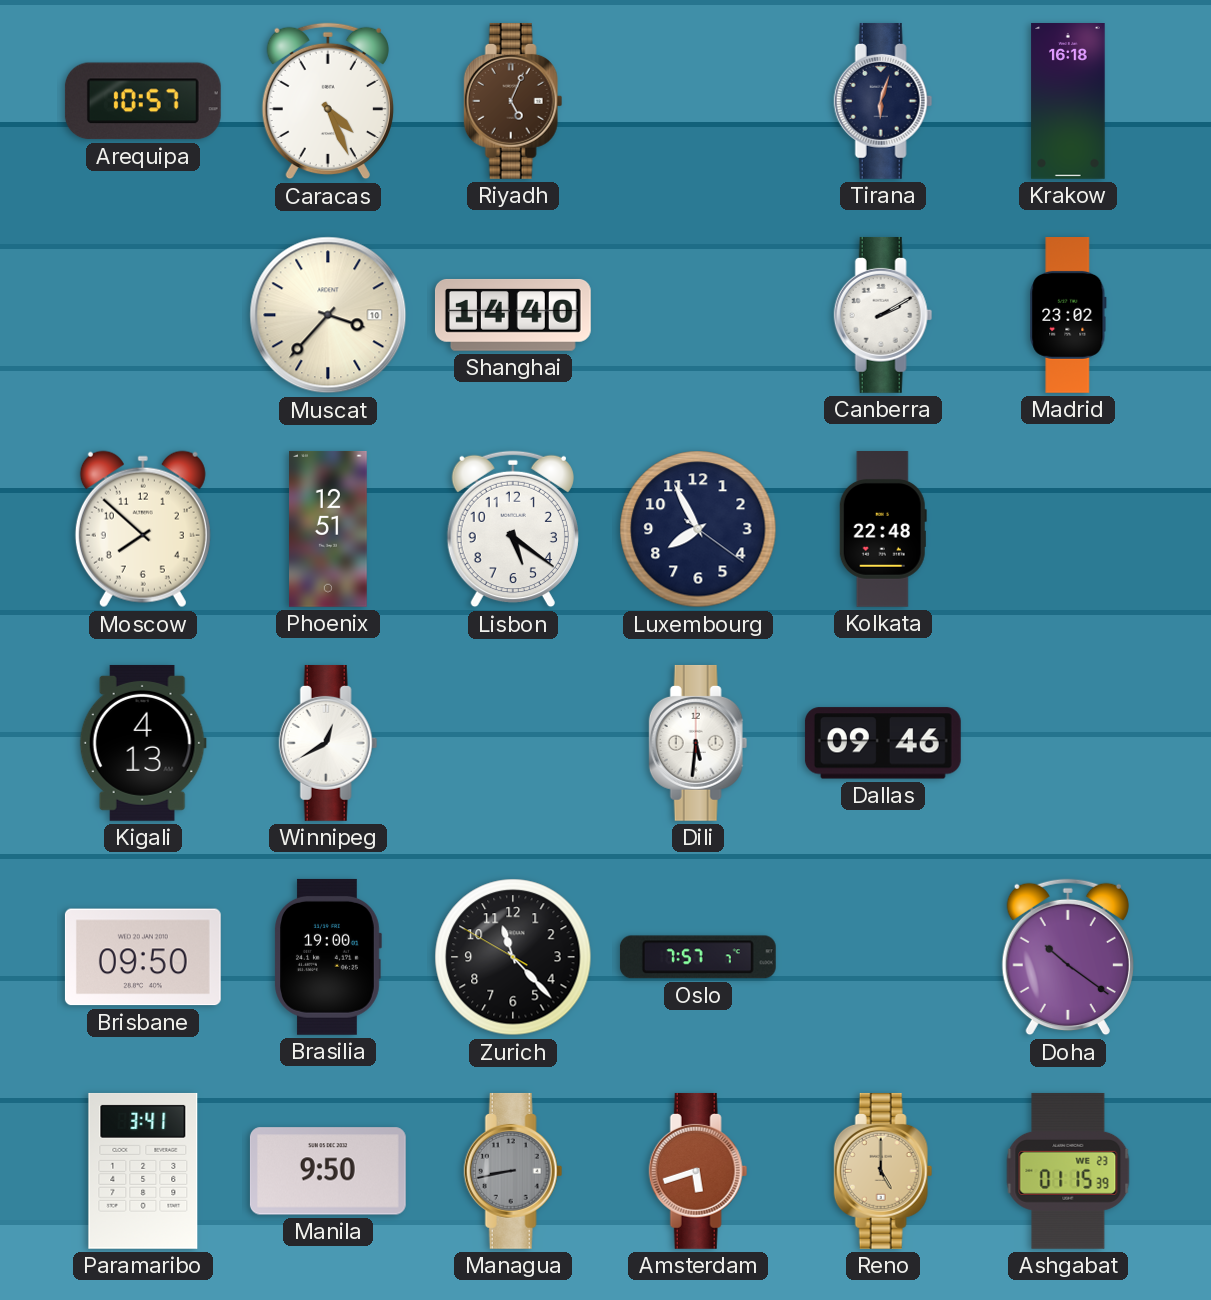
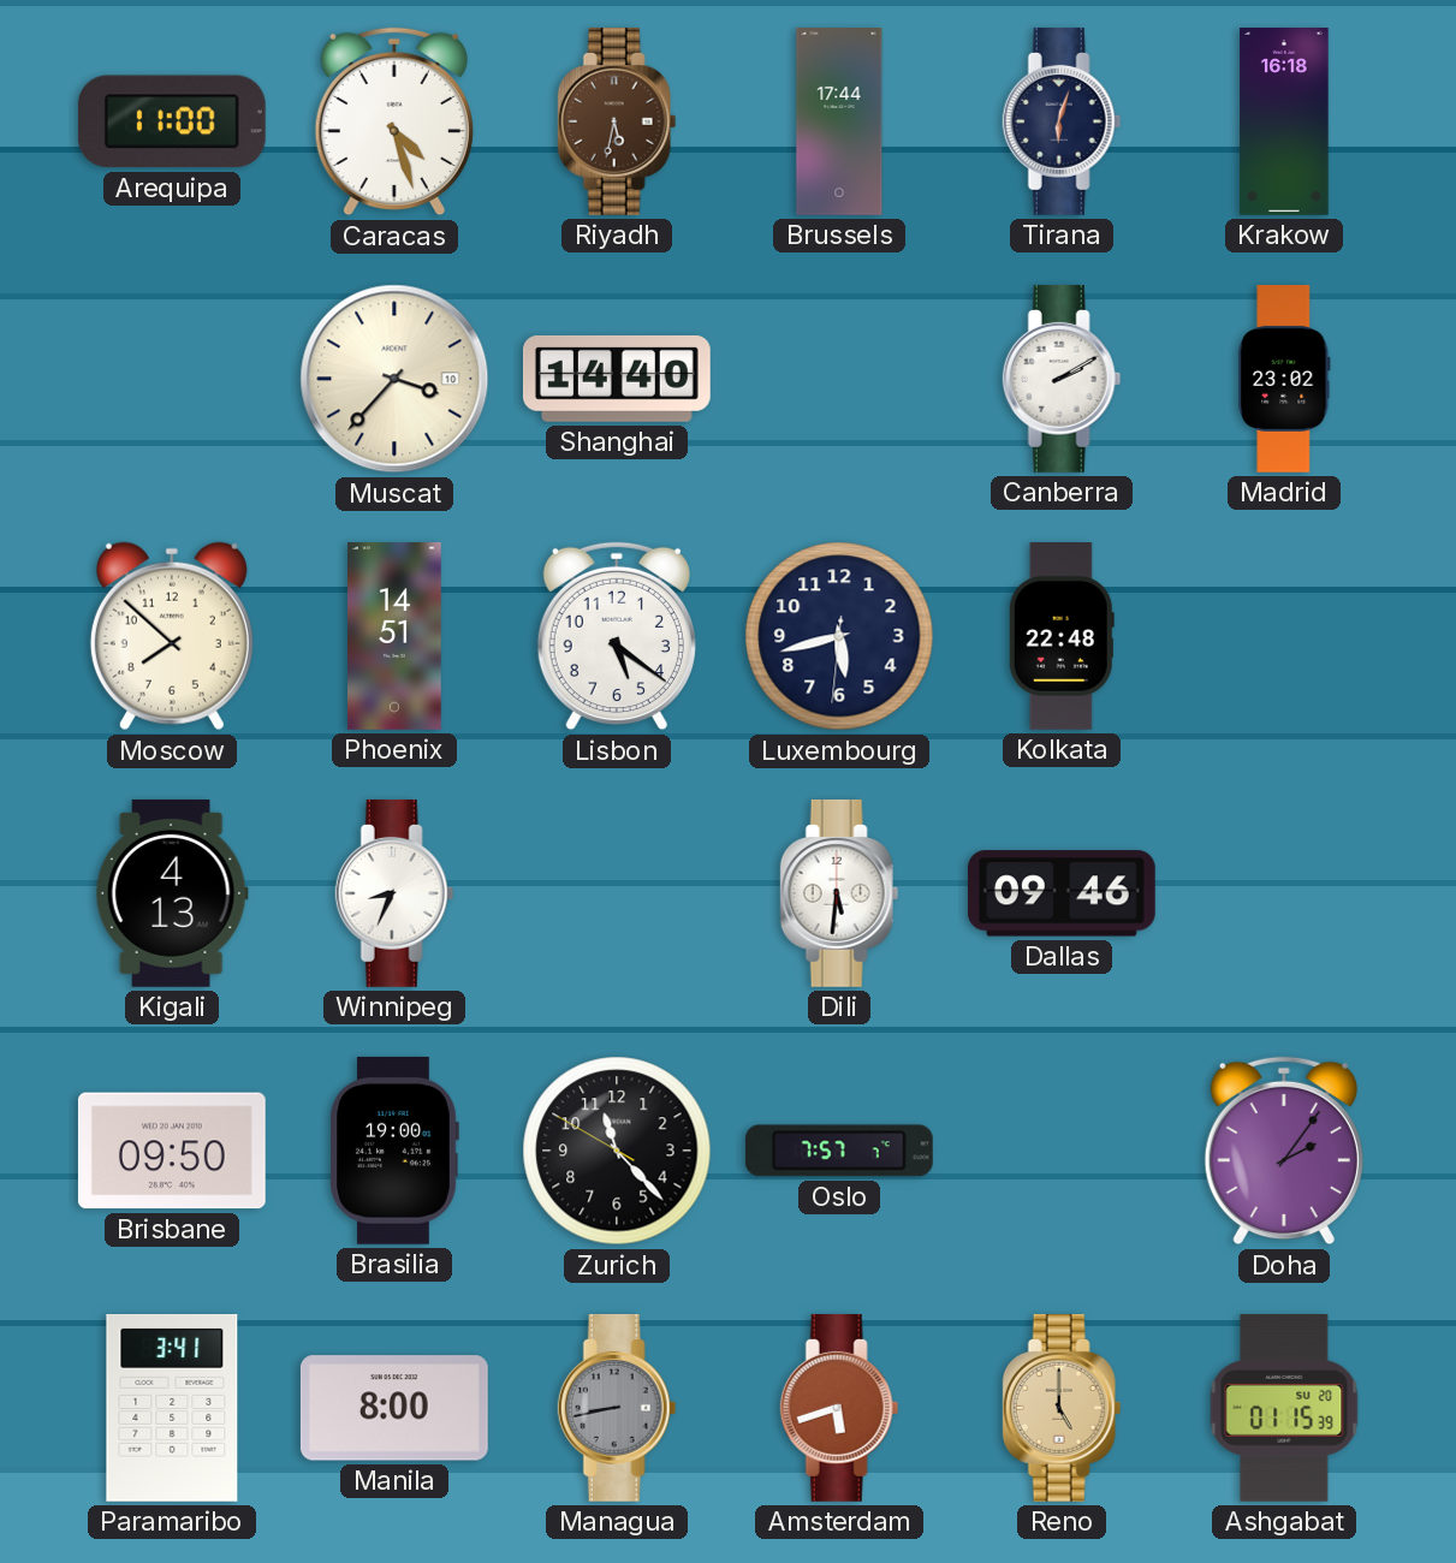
Arequipa: 10:57 -> 11:00
Caracas: 4:26 -> 4:27
Riyadh: 5:04 -> 5:32
Brussels: none -> 17:44
Phoenix: 12:51 -> 14:51
Luxembourg: 7:55 -> 5:42
Winnipeg: 12:40 -> 8:34
Doha: 10:21 -> 2:06
Manila: 9:50 -> 8:00
Ashgabat date: WE 23 -> SU 20
